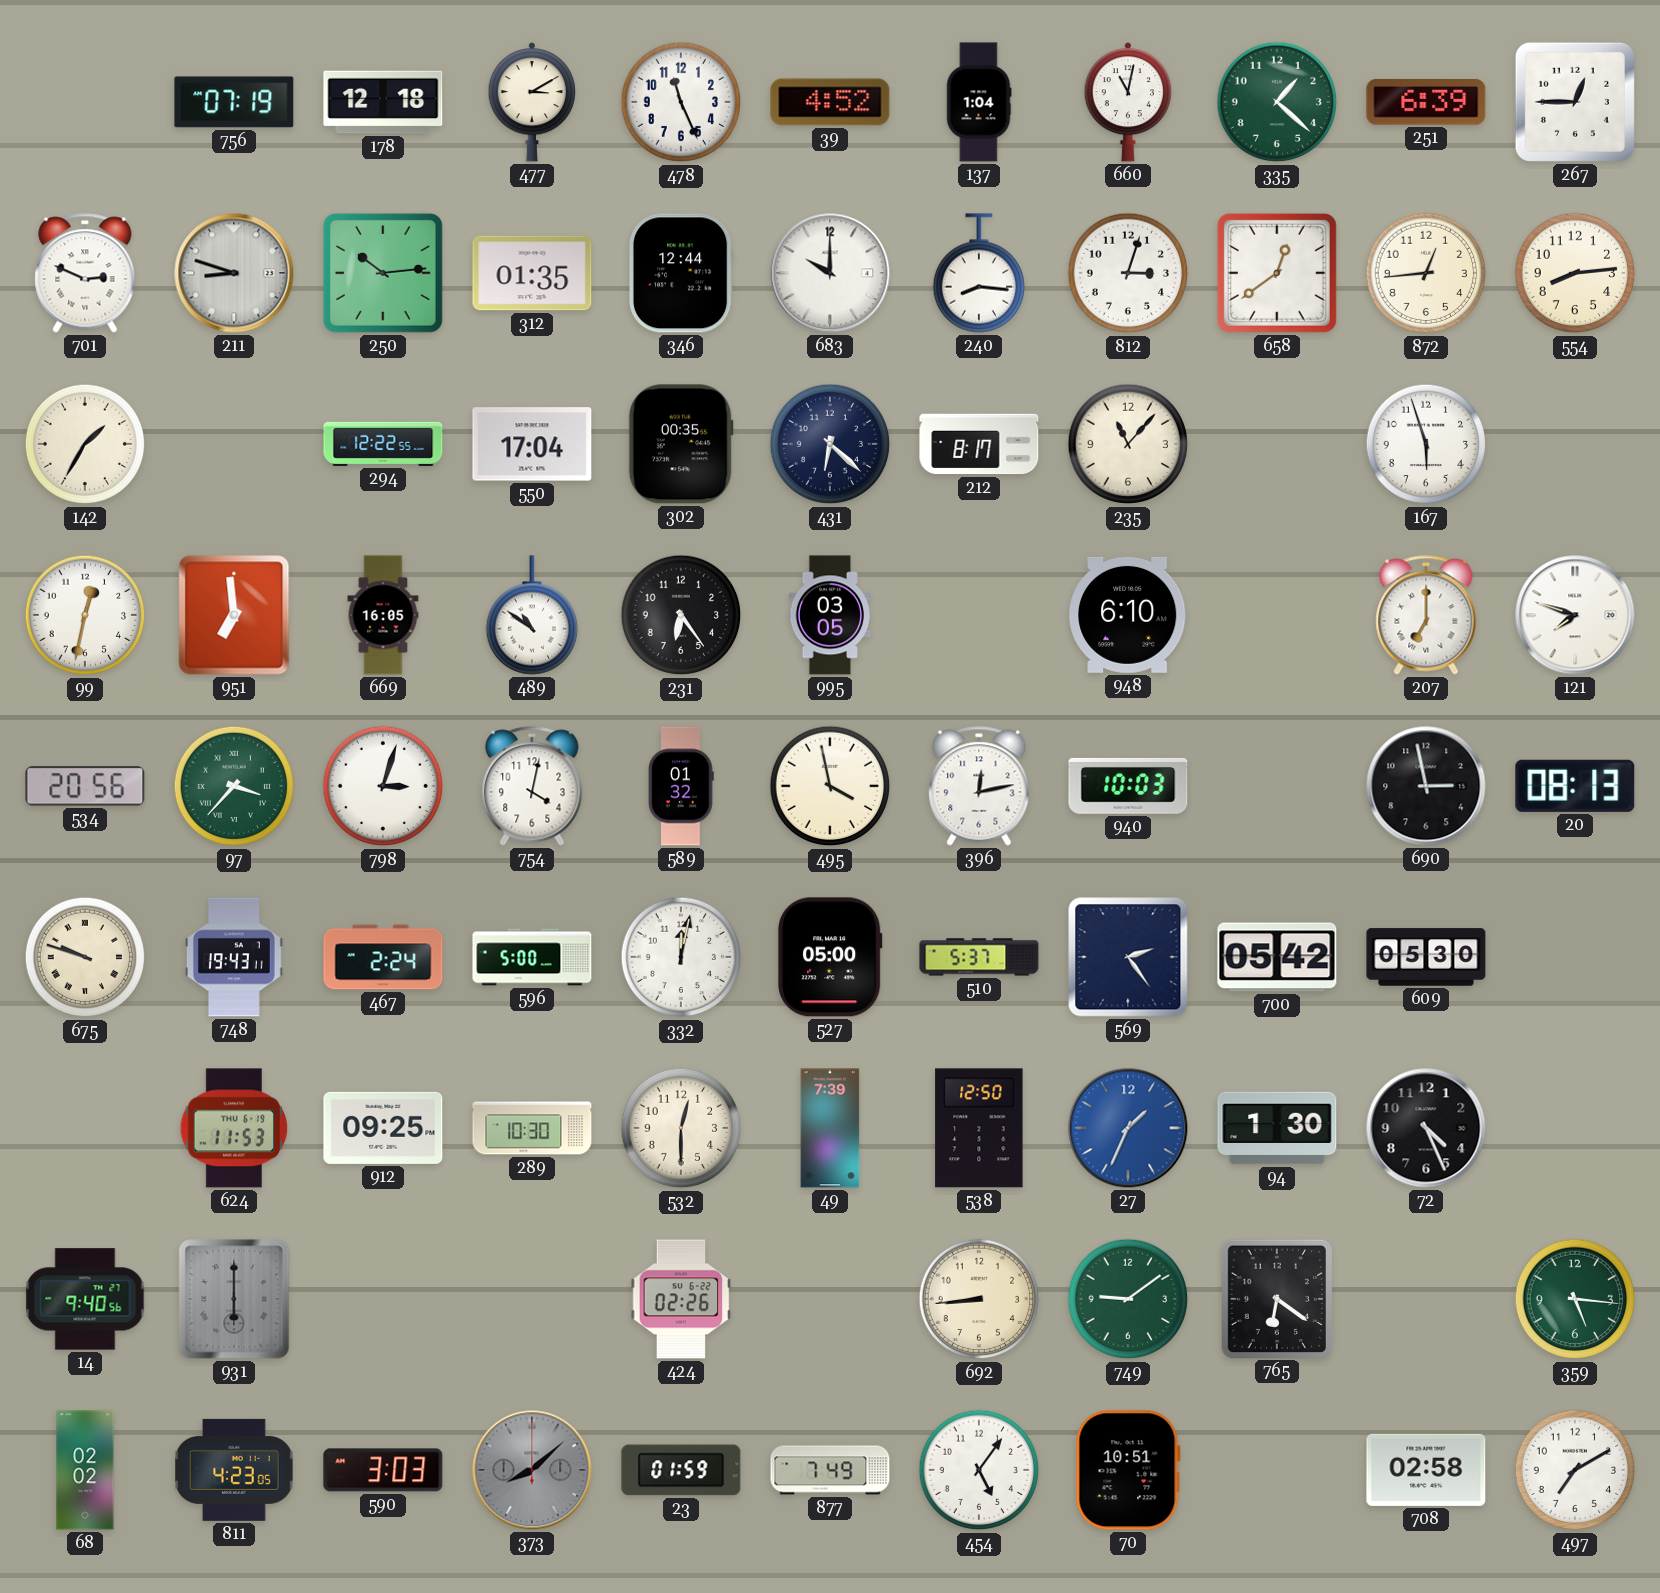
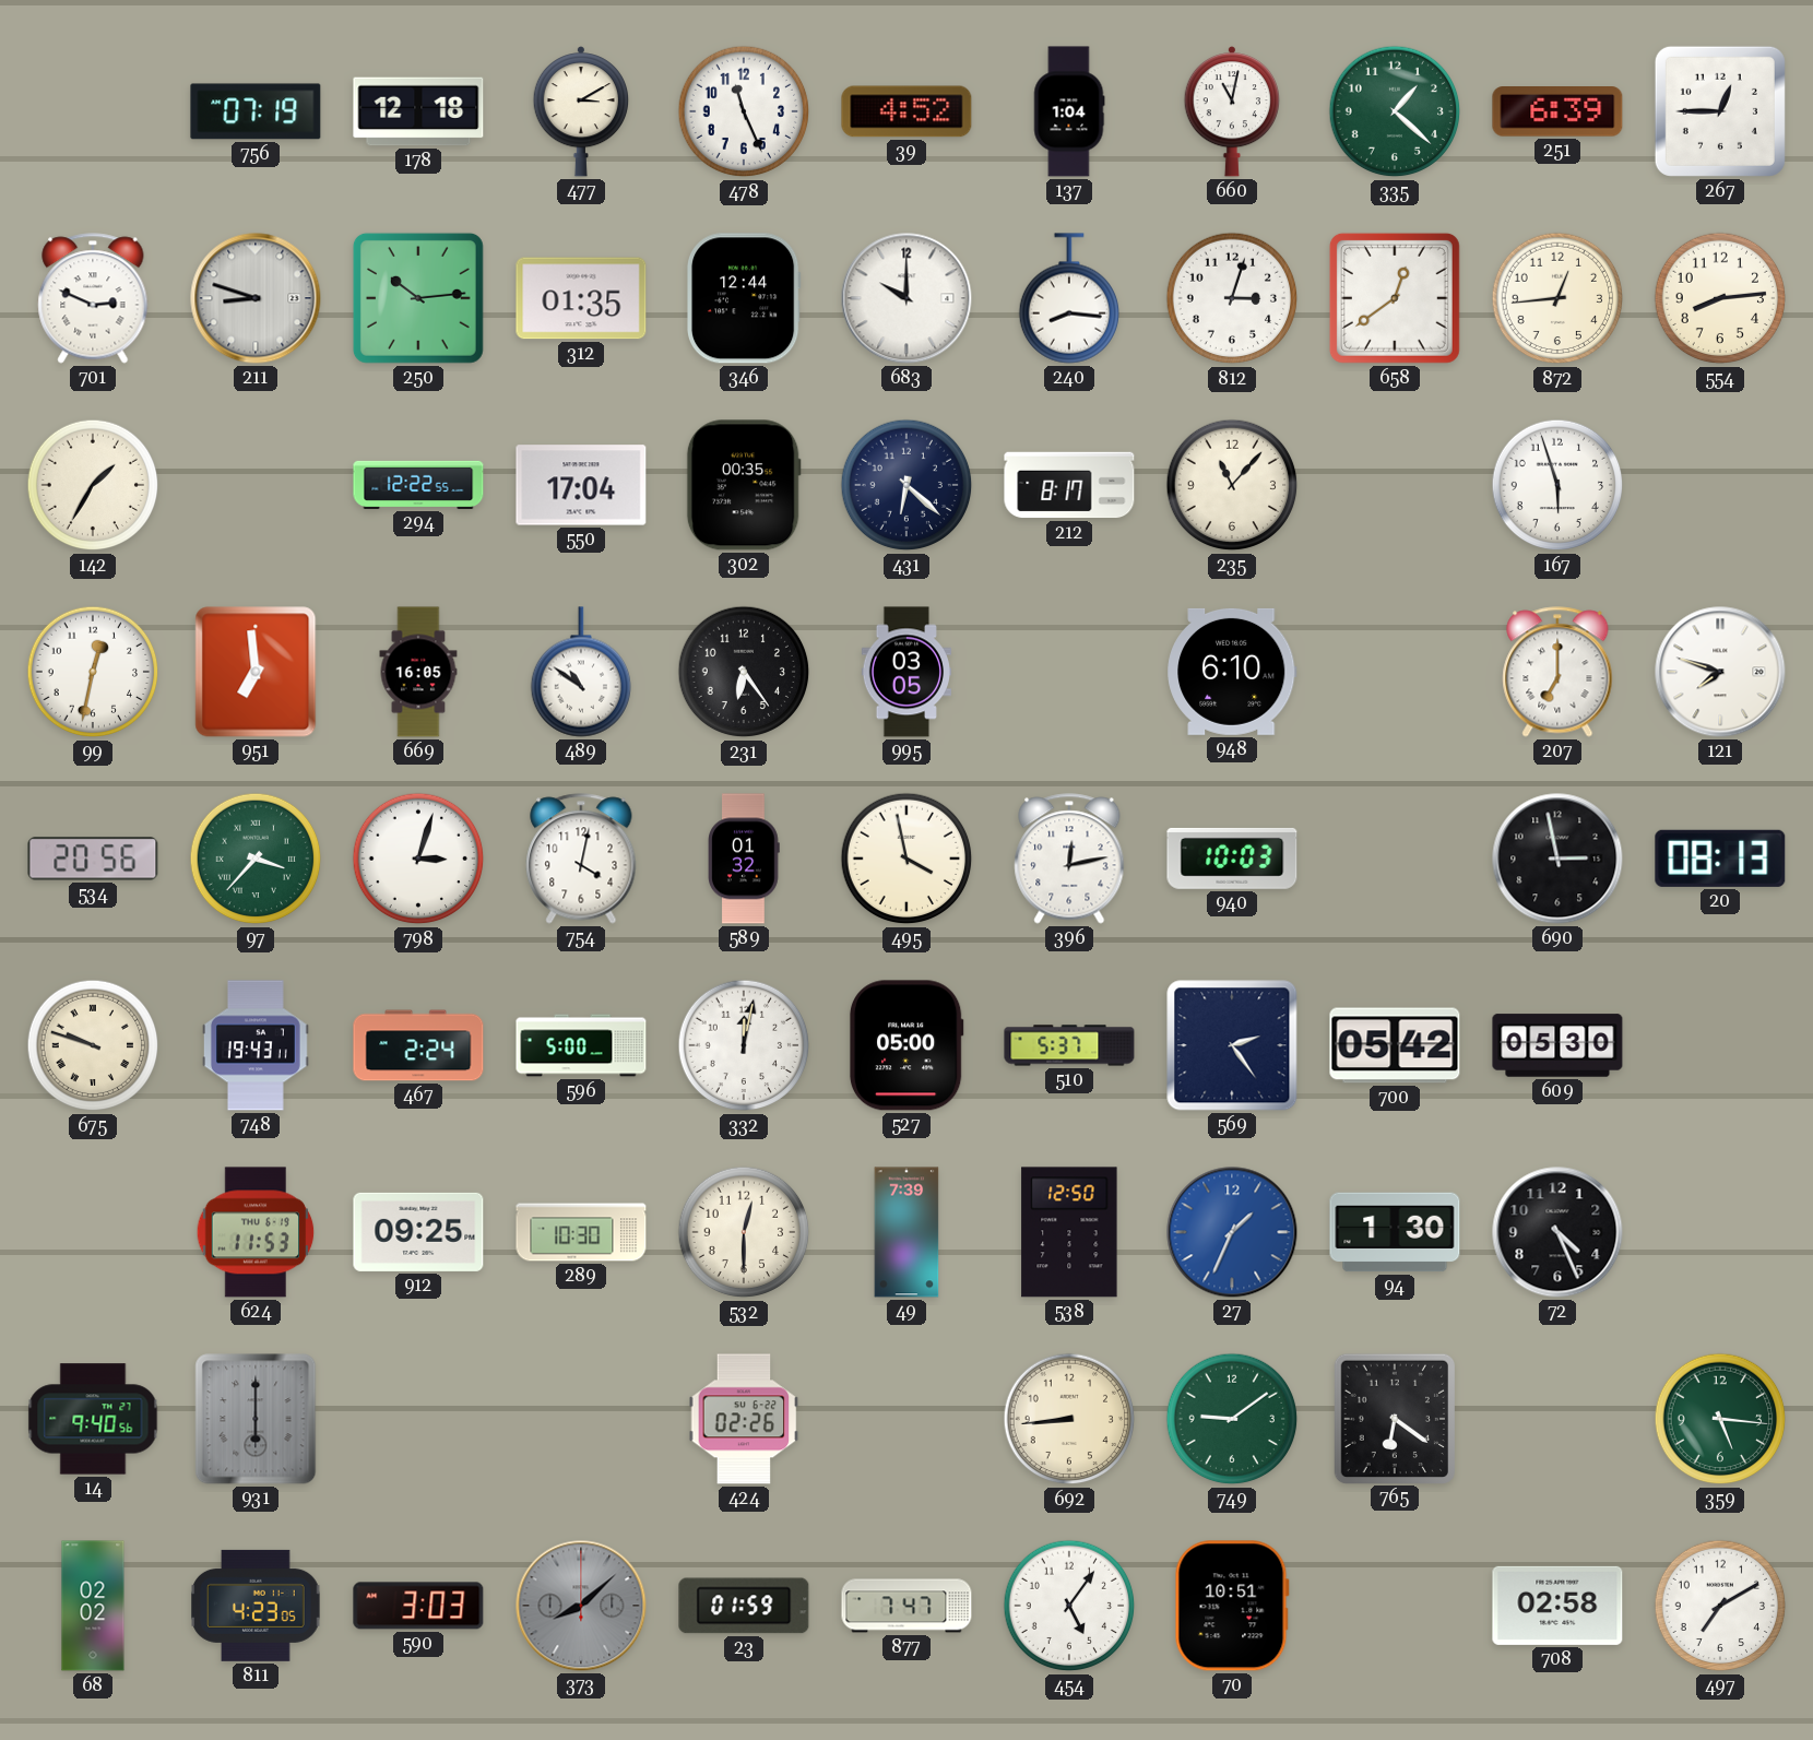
877: 7:49 -> 7:47
